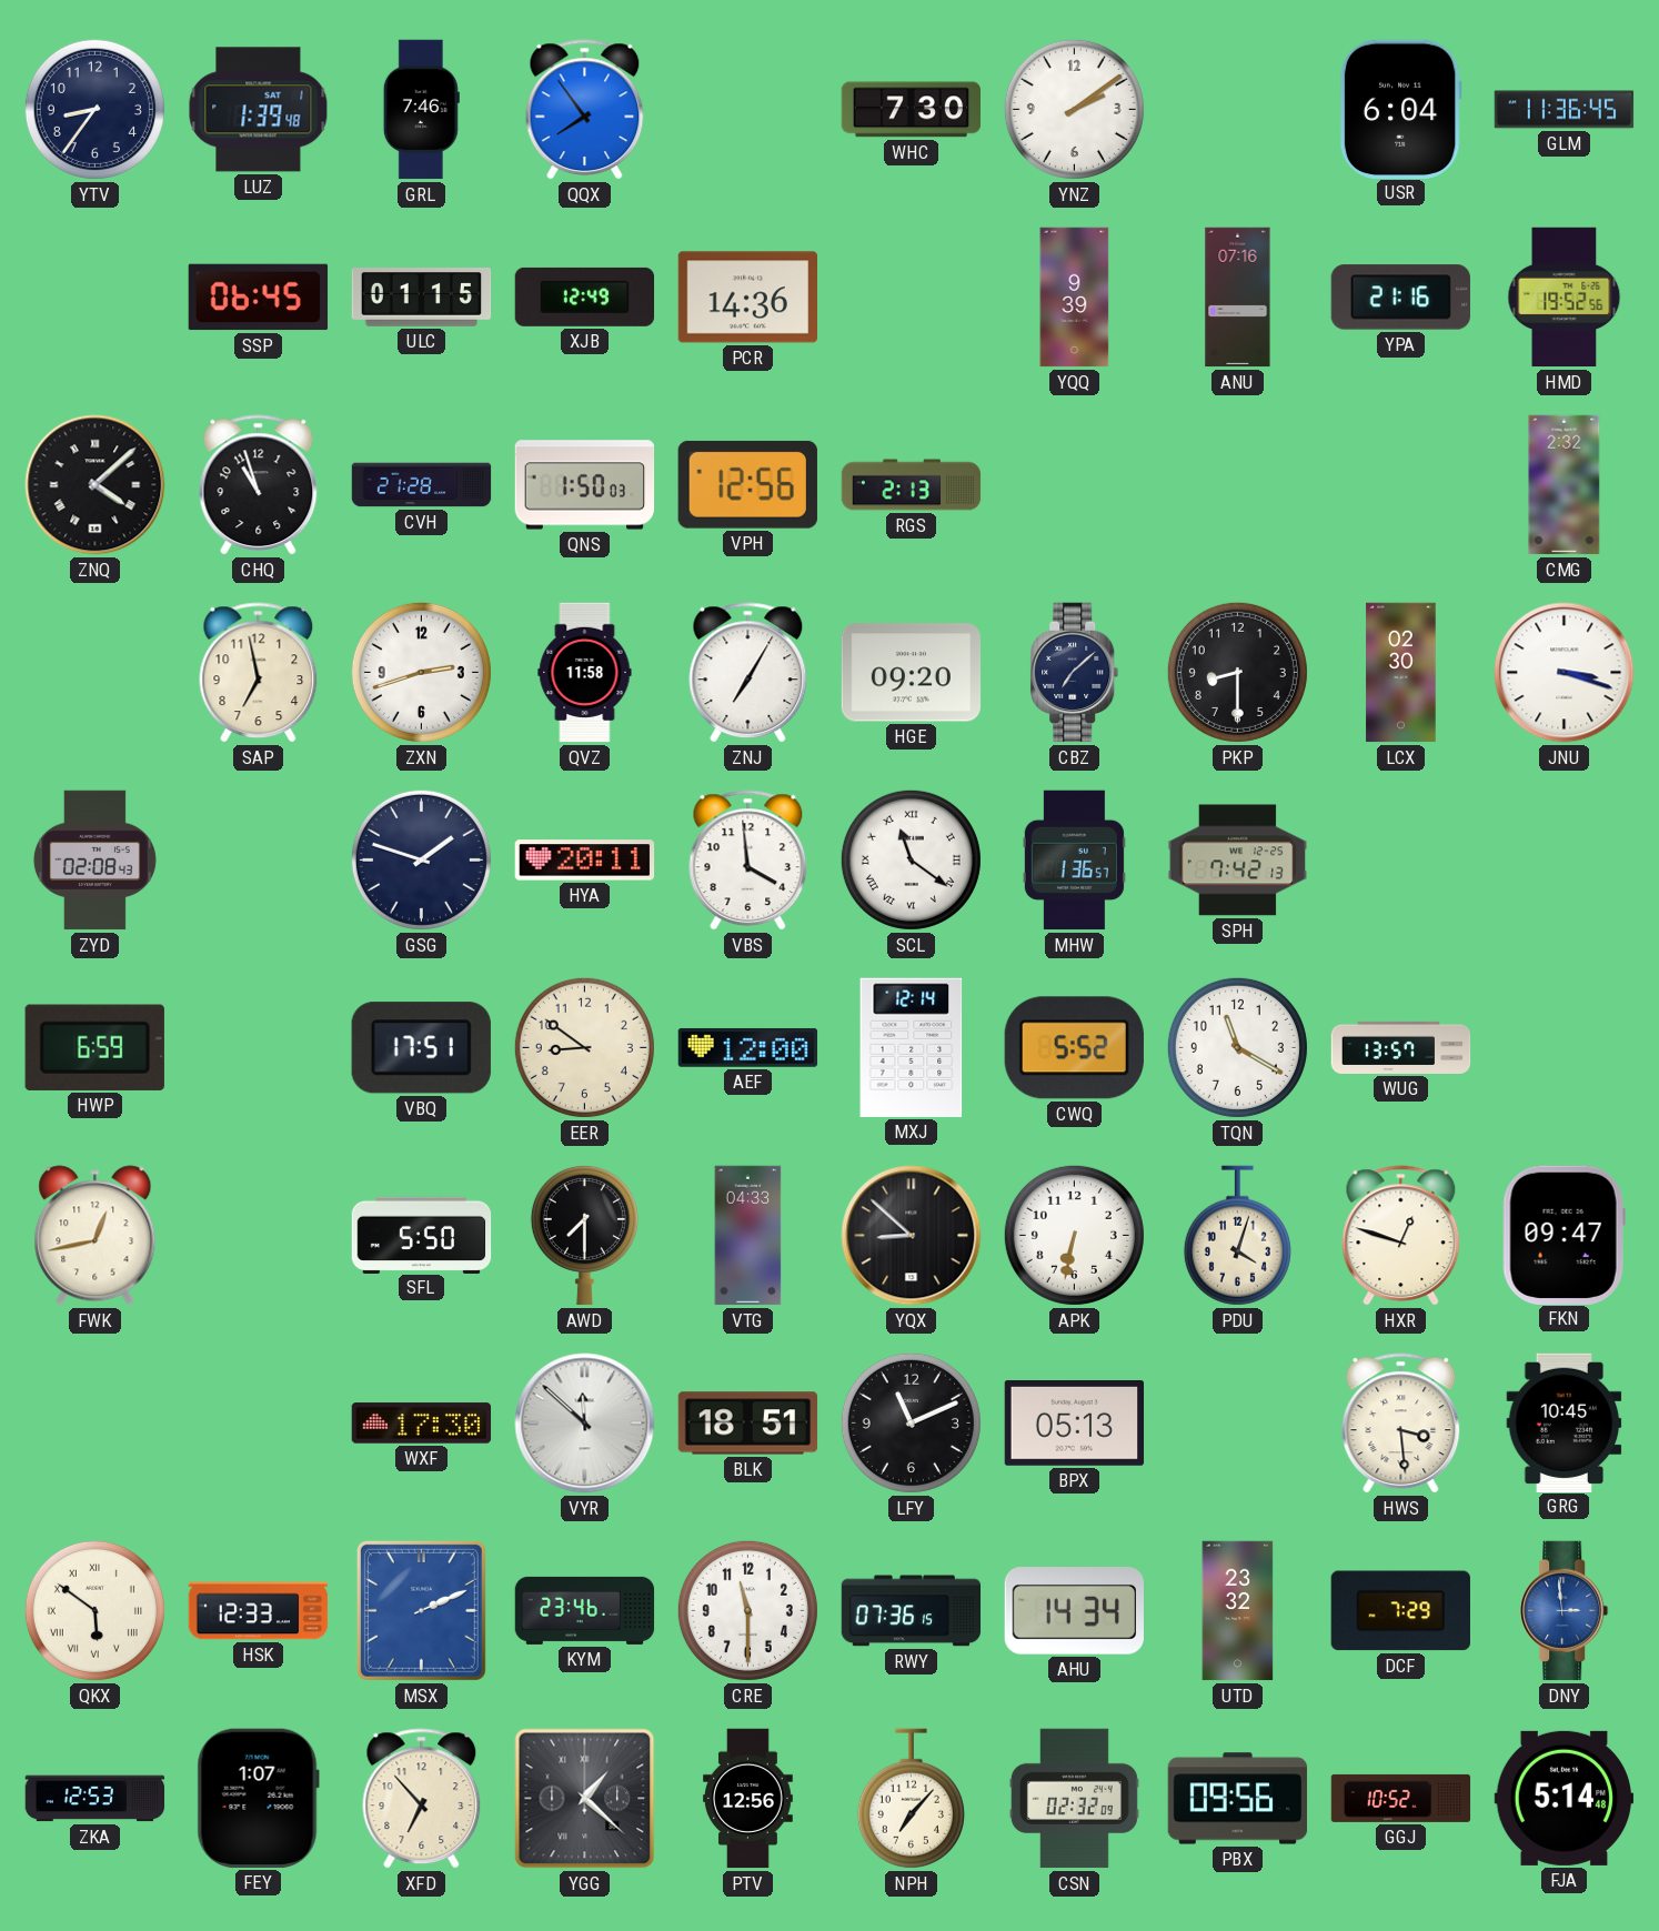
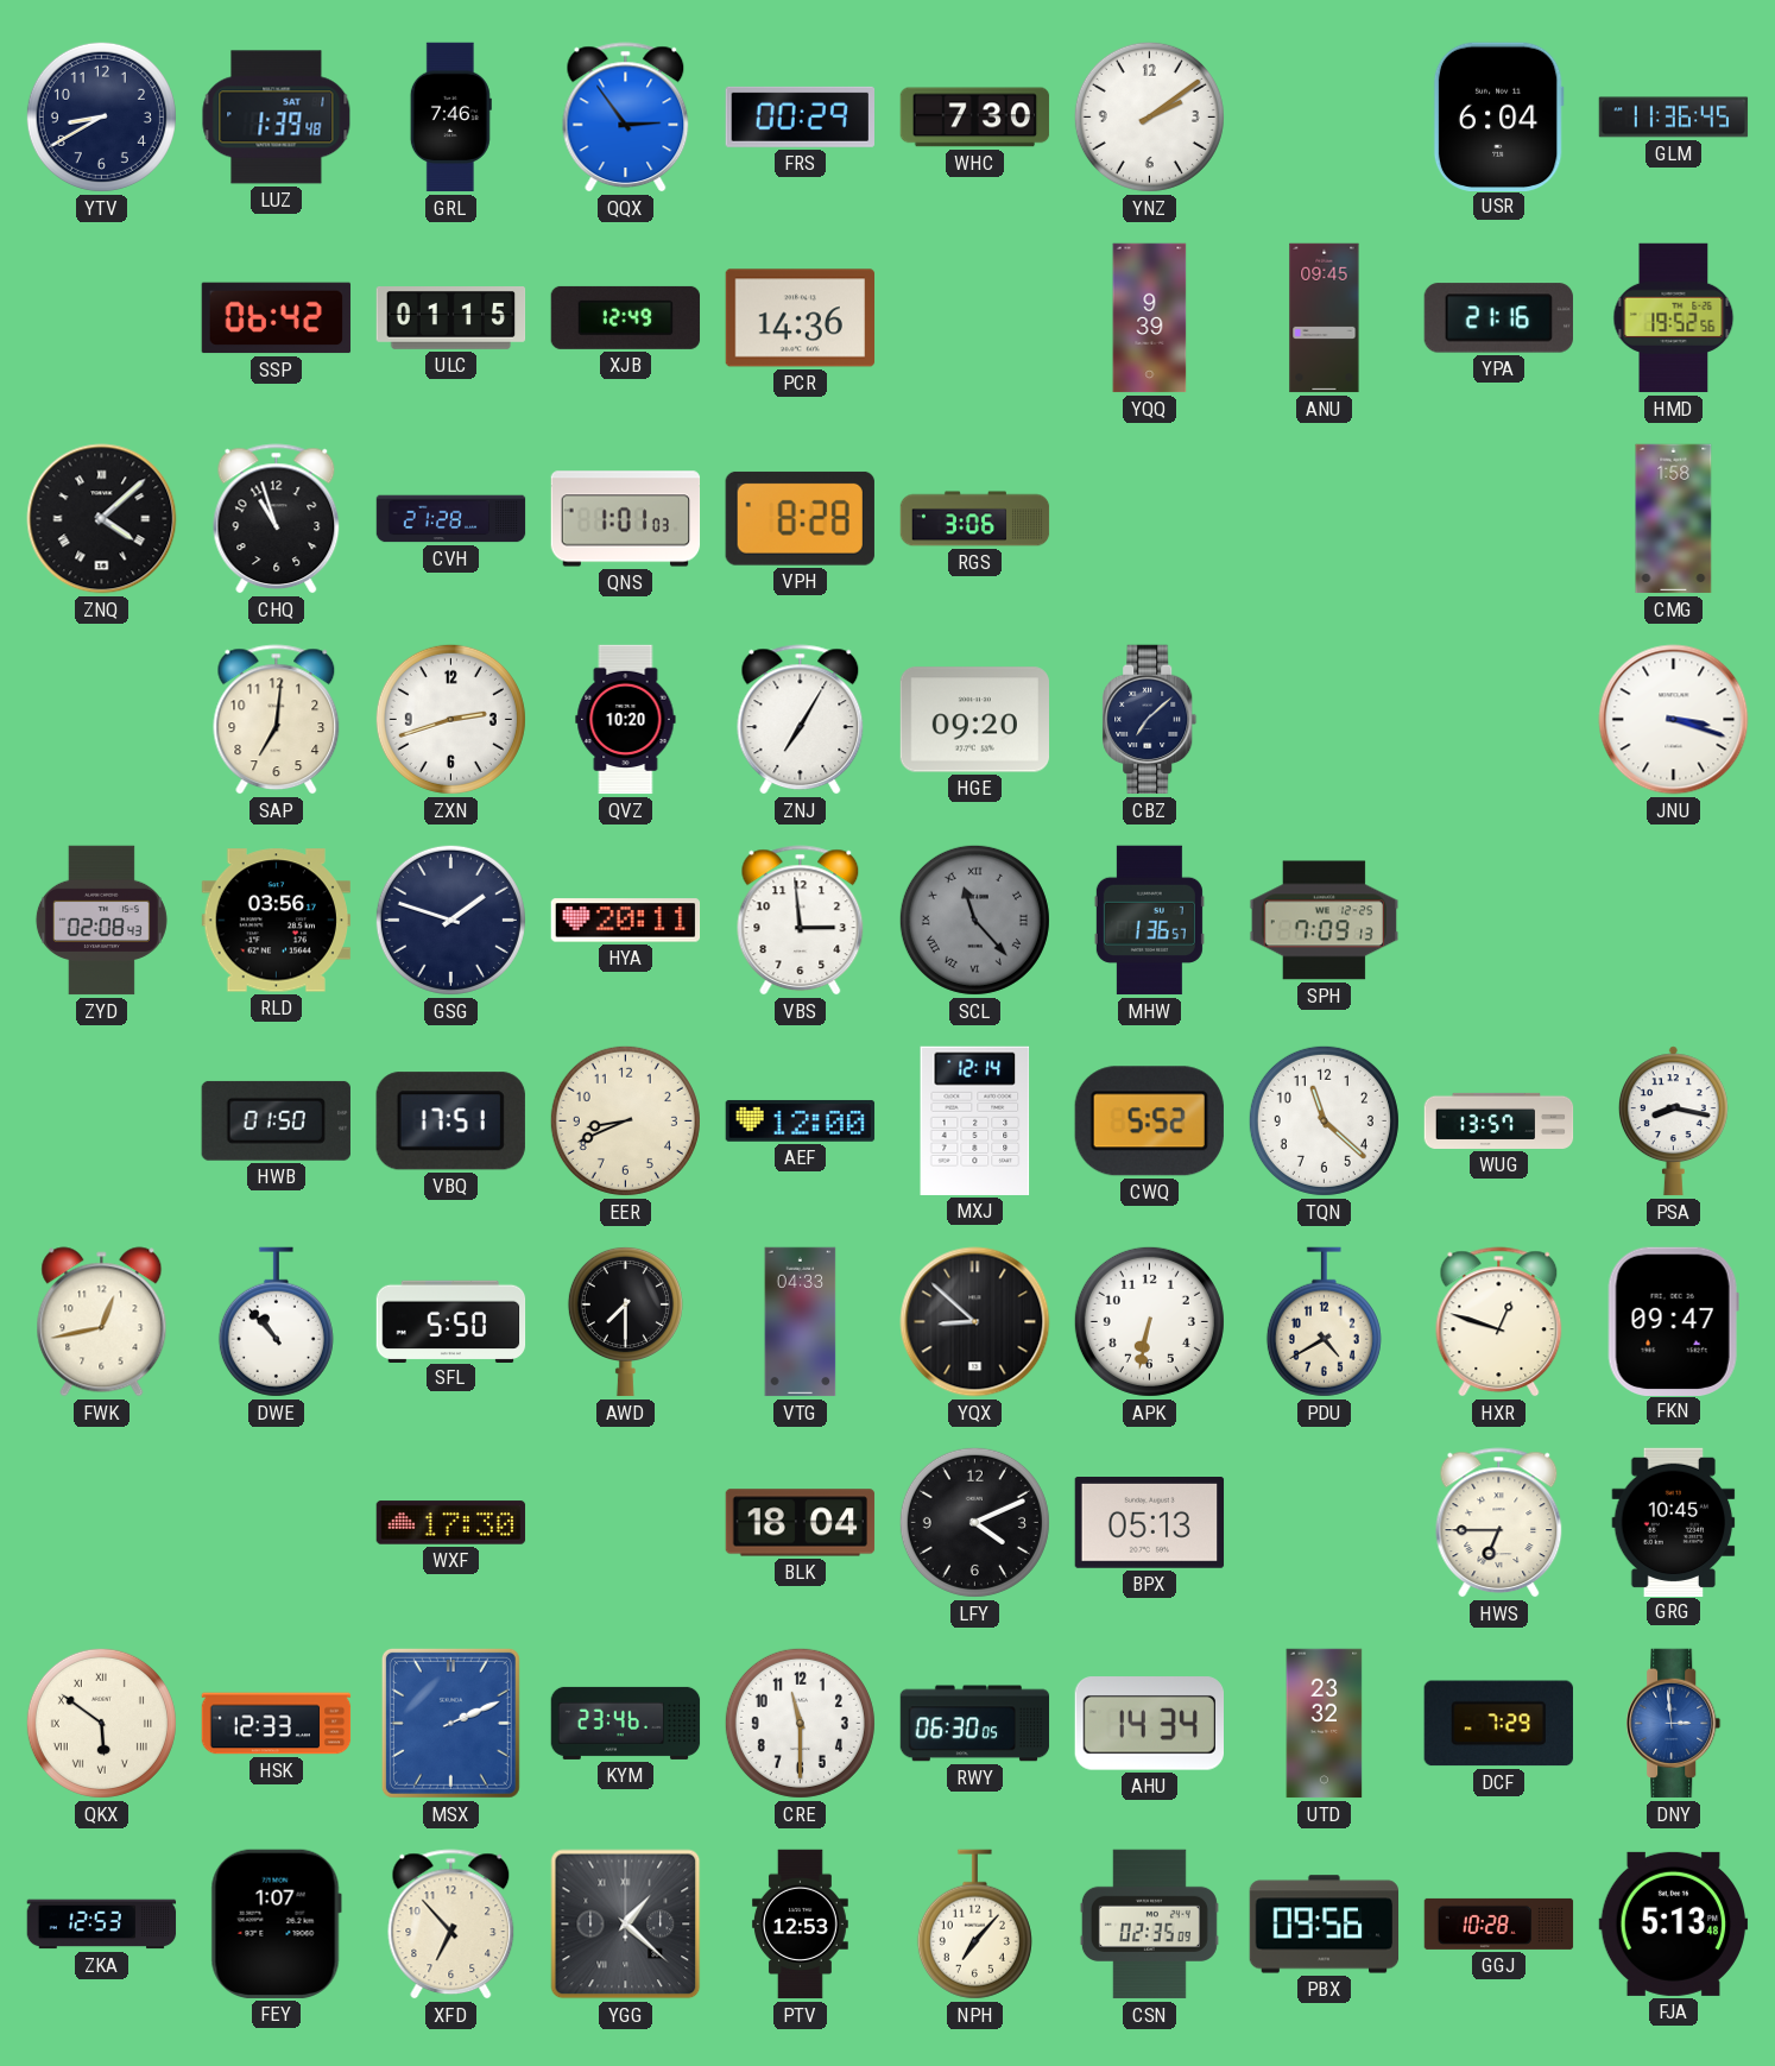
YTV: 8:36 -> 8:40
QQX: 7:54 -> 2:54
FRS: none -> 00:29
SSP: 06:45 -> 06:42
ANU: 07:16 -> 09:45
QNS: 1:50 -> 1:01
VPH: 12:56 -> 8:28
RGS: 2:13 -> 3:06
CMG: 2:32 -> 1:58
SAP: 6:58 -> 7:01
QVZ: 11:58 -> 10:20
PKP: 8:30 -> none
LCX: 02:30 -> none
RLD: none -> 03:56
VBS: 3:59 -> 2:59
SCL: 11:21 -> 11:23
SCL dial: white -> grey
SPH: 7:42 -> 7:09
HWP: 6:59 -> none
HWB: none -> 01:50
EER: 8:51 -> 8:41
TQN: 11:20 -> 11:22
PSA: none -> 8:17
DWE: none -> 10:53
PDU: 4:03 -> 4:40
VYR: 11:52 -> none
BLK: 18:51 -> 18:04
LFY: 11:11 -> 4:11
HWS: 3:29 -> 6:45
RWY: 07:36 -> 06:30
PTV: 12:56 -> 12:53
CSN: 02:32 -> 02:35
GGJ: 10:52 -> 10:28
FJA: 5:14 -> 5:13
